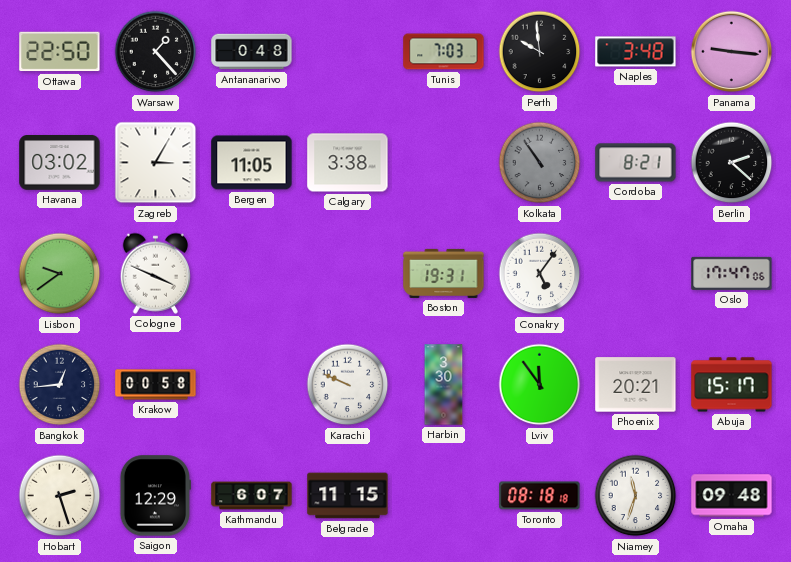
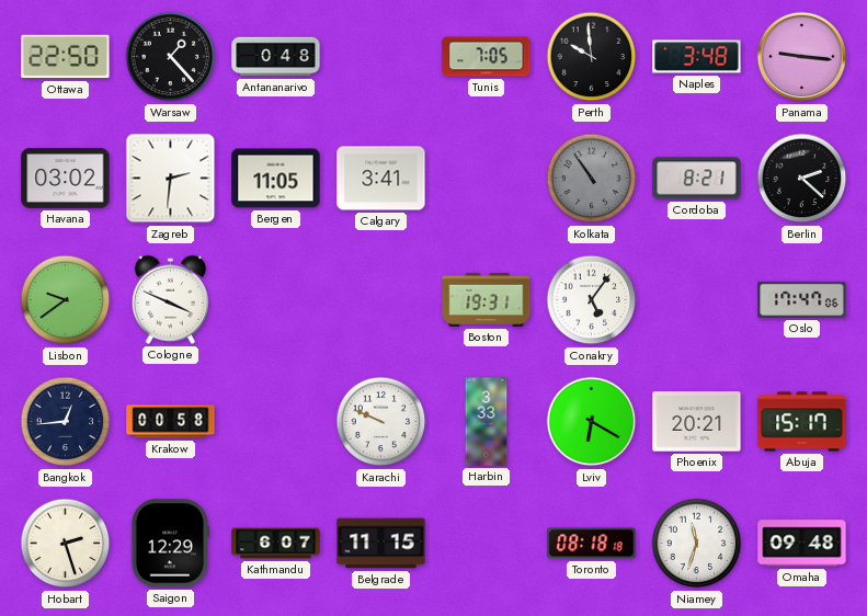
Tunis: 7:03 -> 7:05
Zagreb: 3:05 -> 2:31
Calgary: 3:38 -> 3:41
Harbin: 3:30 -> 3:33
Lviv: 11:54 -> 6:20
